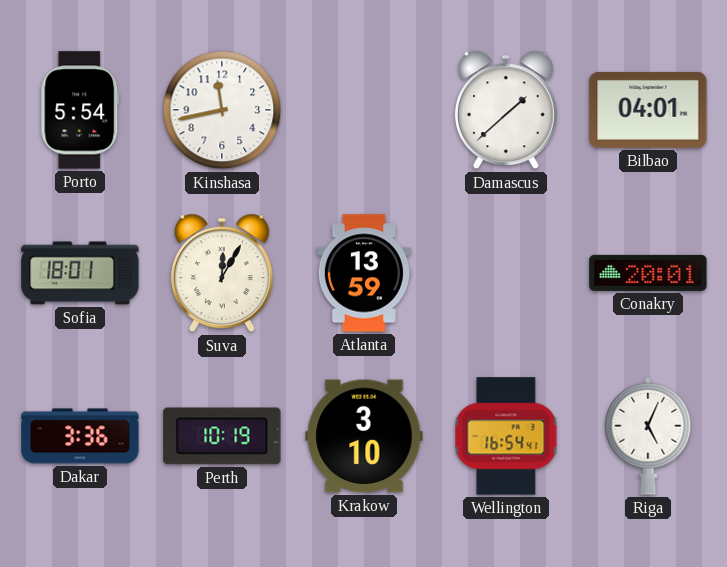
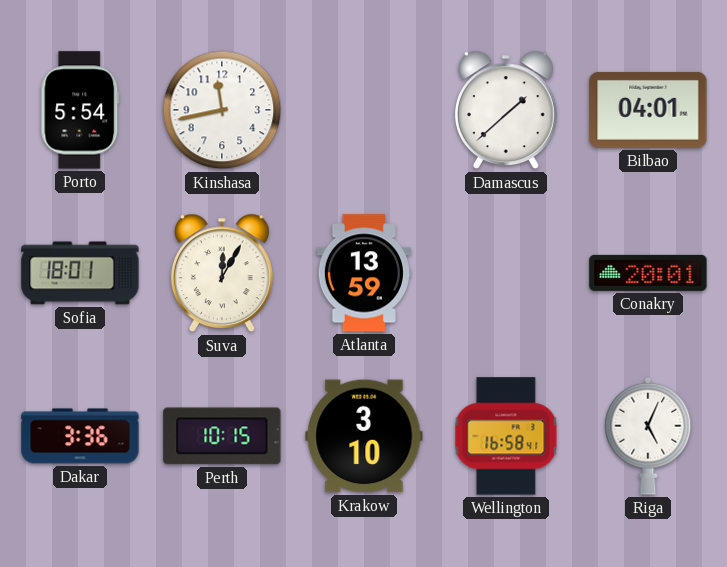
Perth: 10:19 -> 10:15
Wellington: 16:54 -> 16:58
